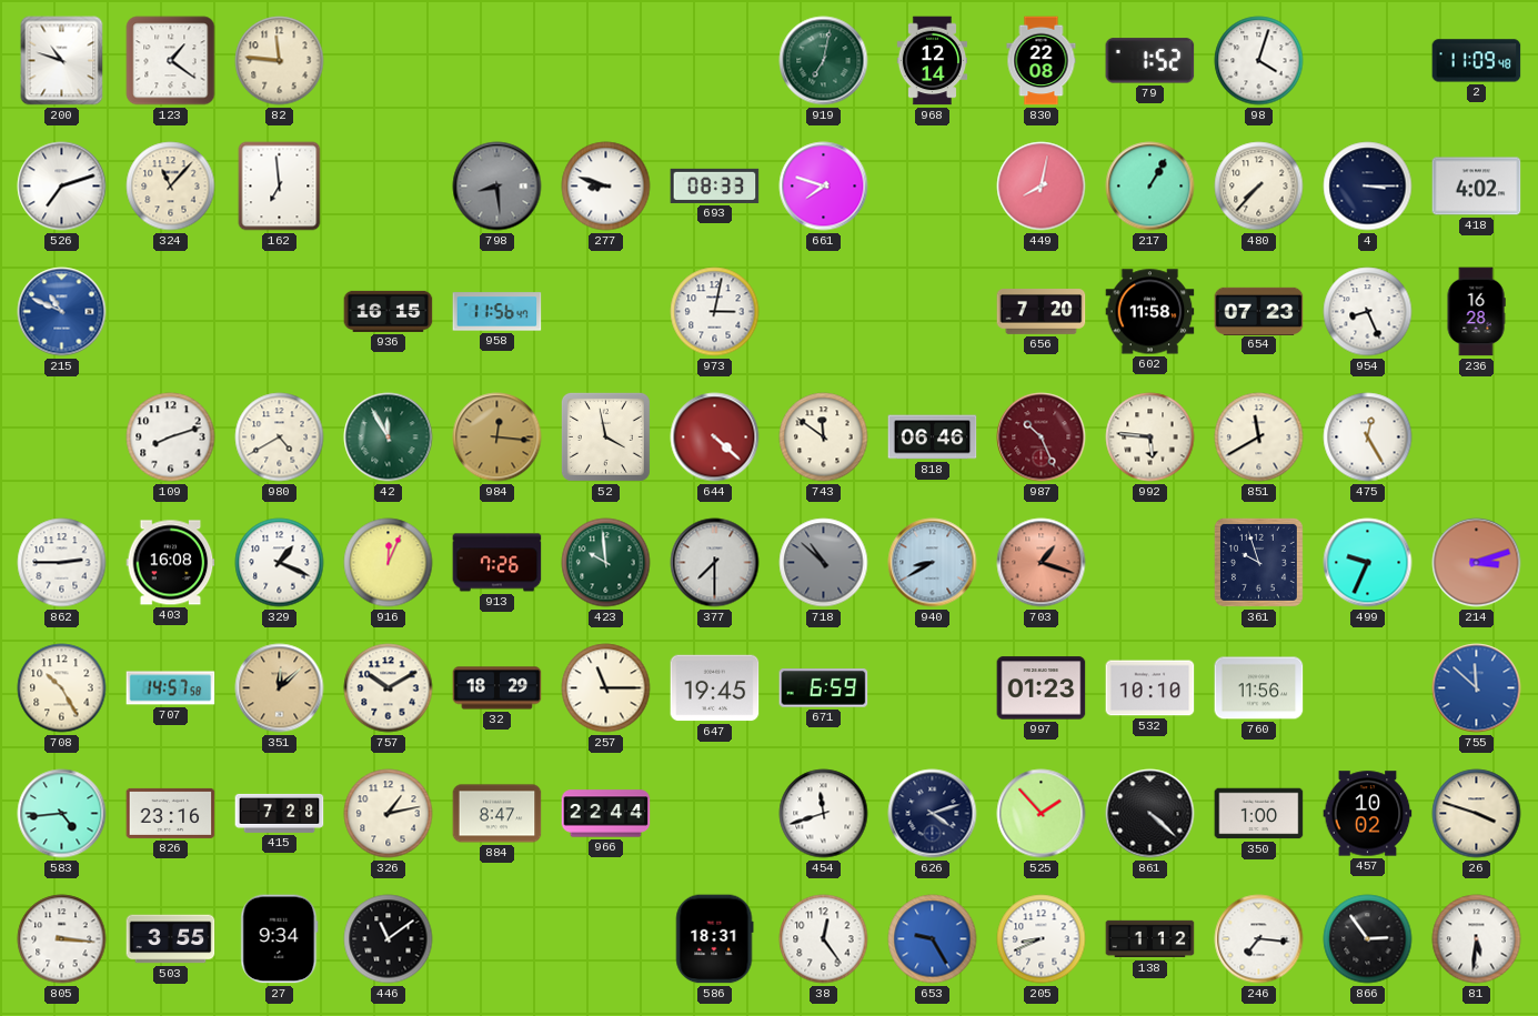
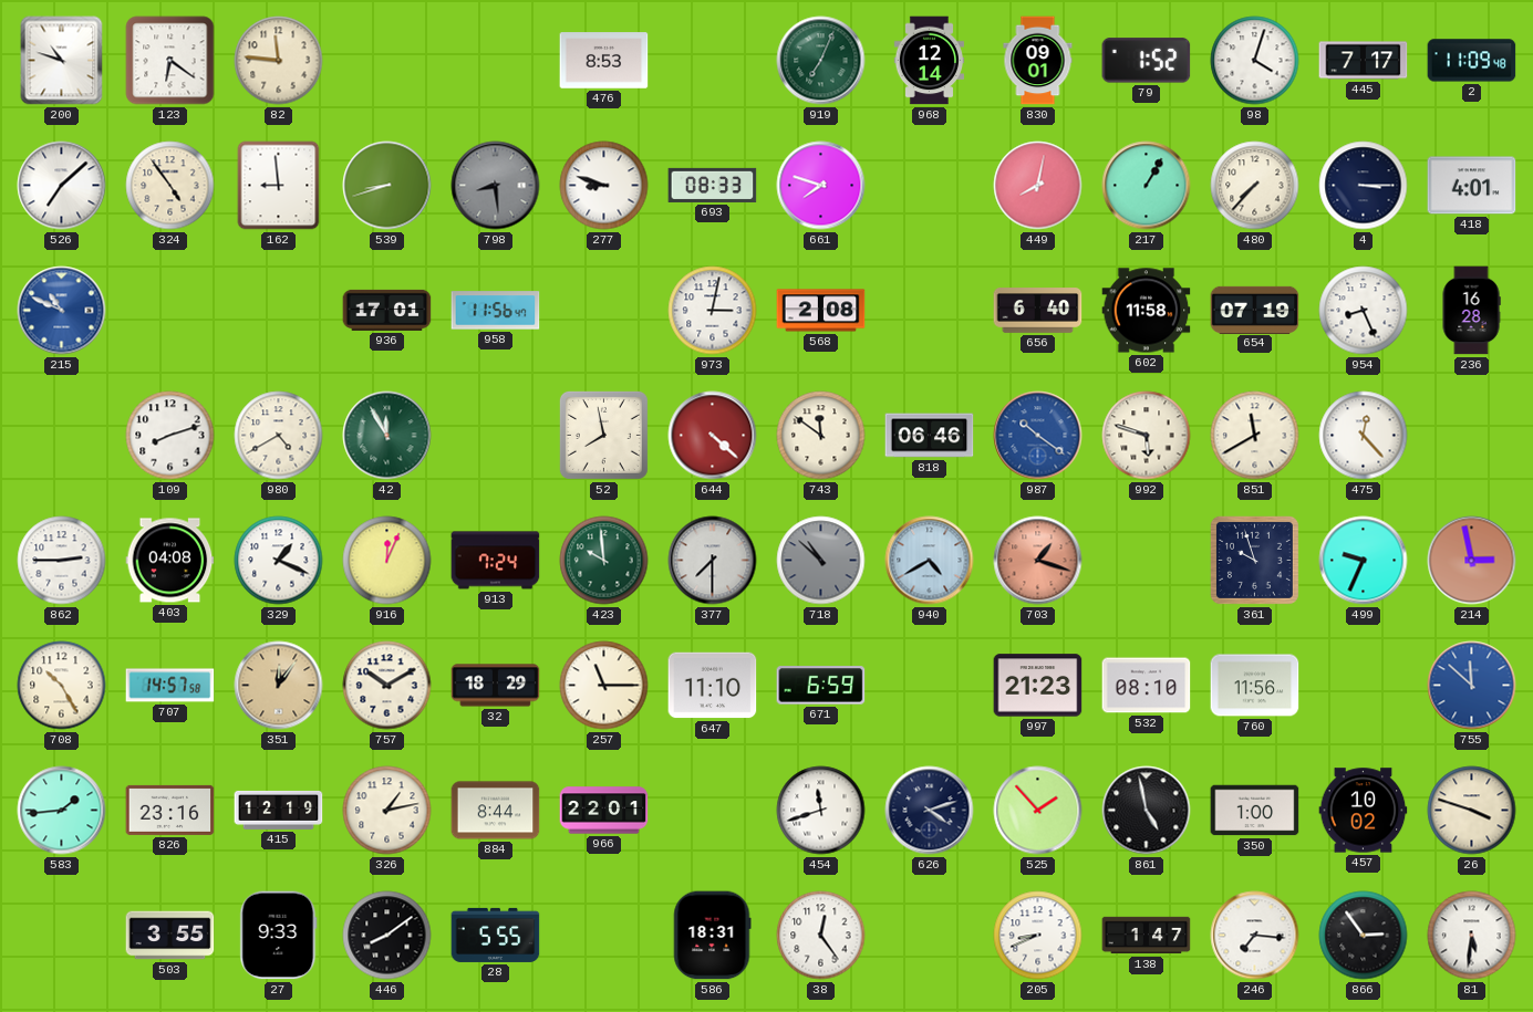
123: 1:21 -> 6:21
476: none -> 8:53
919: 7:02 -> 7:04
830: 22:08 -> 09:01
445: none -> 7:17
526: 7:12 -> 7:08
324: 11:07 -> 4:54
162: 6:59 -> 8:59
539: none -> 8:42
418: 4:02 -> 4:01
936: 16:15 -> 17:01
568: none -> 2:08
656: 7:20 -> 6:40
654: 07:23 -> 07:19
984: 12:16 -> none
52: 3:58 -> 7:58
987: 10:26 -> 10:21
987 dial: burgundy -> blue
992: 5:46 -> 5:48
475: 12:25 -> 12:23
403: 16:08 -> 04:08
913: 7:26 -> 7:24
940: 8:40 -> 4:40
214: 3:12 -> 2:58
351: 12:08 -> 12:06
647: 19:45 -> 11:10
997: 01:23 -> 21:23
532: 10:10 -> 08:10
583: 4:44 -> 1:44
415: 7:28 -> 12:19
884: 8:47 -> 8:44
966: 22:44 -> 22:01
861: 4:22 -> 4:58
805: 3:16 -> none
27: 9:34 -> 9:33
446: 11:09 -> 8:09
28: none -> 5:55
653: 9:25 -> none
138: 1:12 -> 1:47
